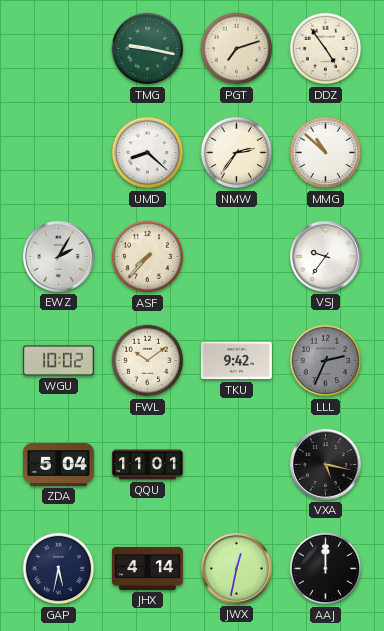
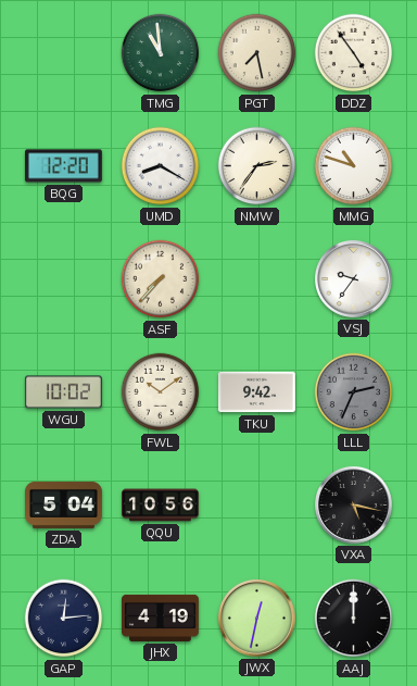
TMG: 9:17 -> 10:59
PGT: 7:12 -> 7:28
BQG: none -> 12:20
UMD: 8:22 -> 8:20
MMG: 10:52 -> 10:48
EWZ: 2:05 -> none
QQU: 11:01 -> 10:56
GAP: 5:32 -> 12:14
JHX: 4:14 -> 4:19
